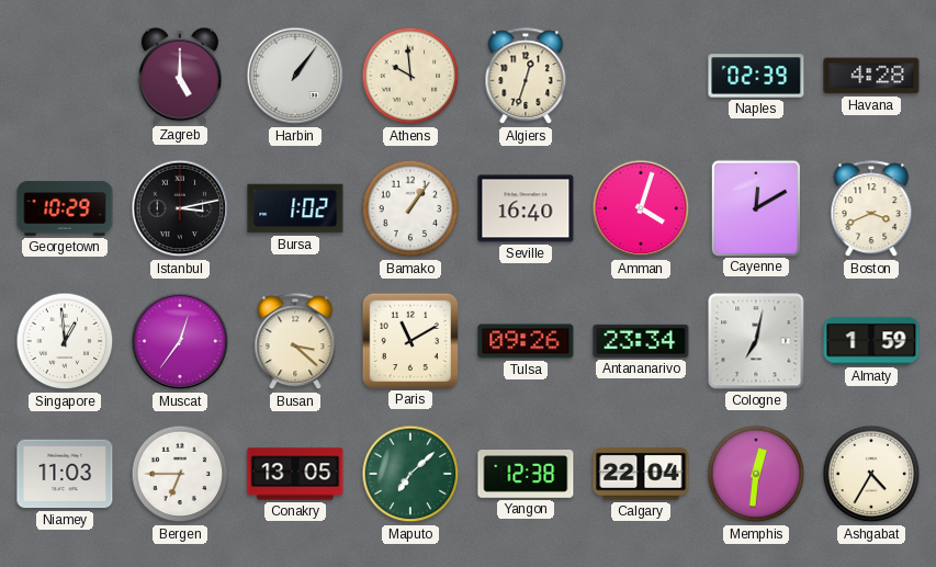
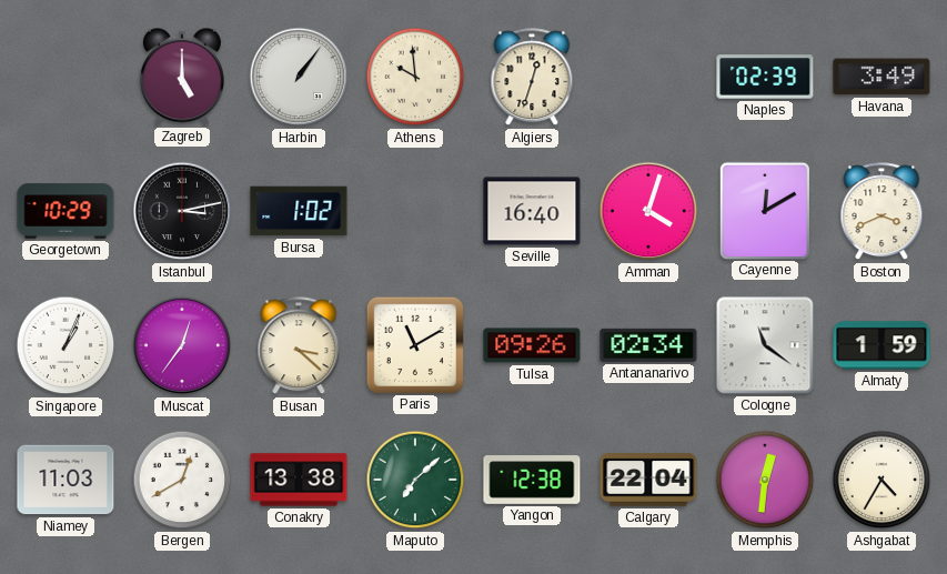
Havana: 4:28 -> 3:49
Bamako: 1:06 -> none
Singapore: 12:59 -> 1:04
Antananarivo: 23:34 -> 02:34
Cologne: 7:02 -> 11:21
Bergen: 6:45 -> 12:40
Conakry: 13:05 -> 13:38
